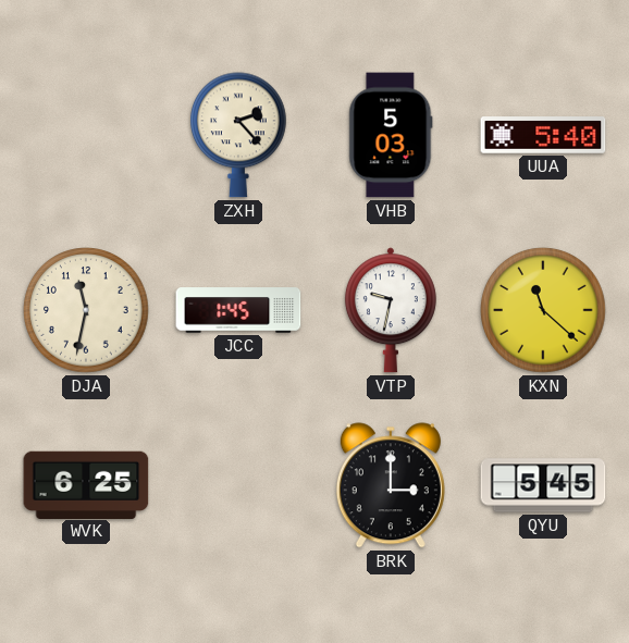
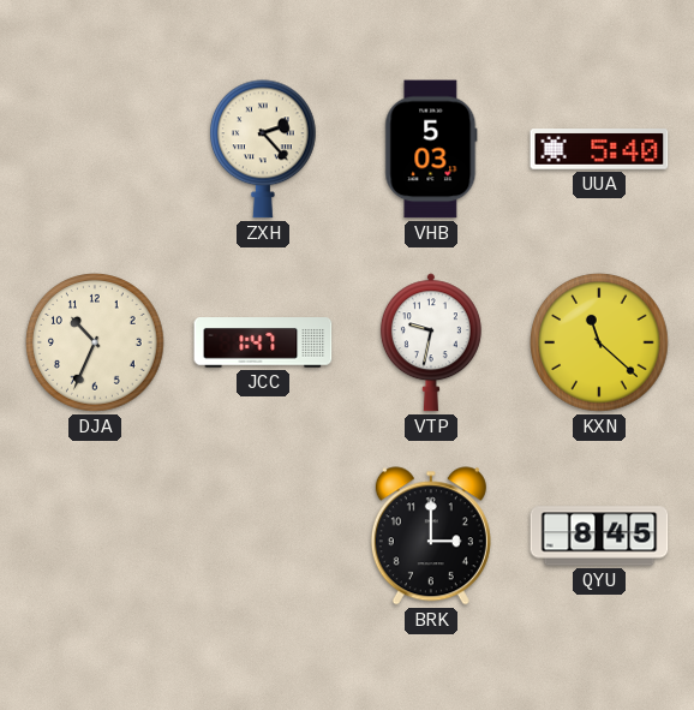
DJA: 11:32 -> 10:34
JCC: 1:45 -> 1:47
WVK: 6:25 -> none
QYU: 5:45 -> 8:45
